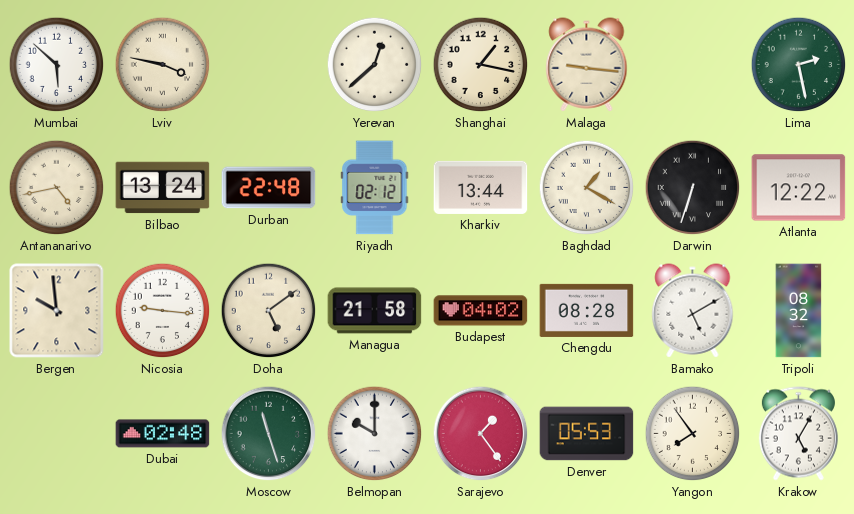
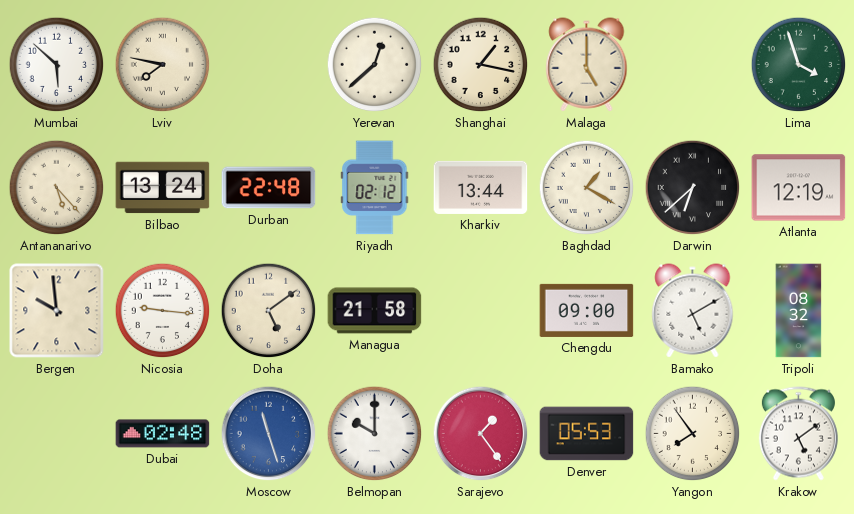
Lviv: 3:47 -> 7:47
Malaga: 9:16 -> 5:00
Lima: 2:28 -> 3:57
Antananarivo: 4:43 -> 5:23
Darwin: 6:33 -> 6:38
Atlanta: 12:22 -> 12:19
Budapest: 04:02 -> none
Chengdu: 08:28 -> 09:00
Moscow dial: green -> blue
Krakow: 5:05 -> 5:09
